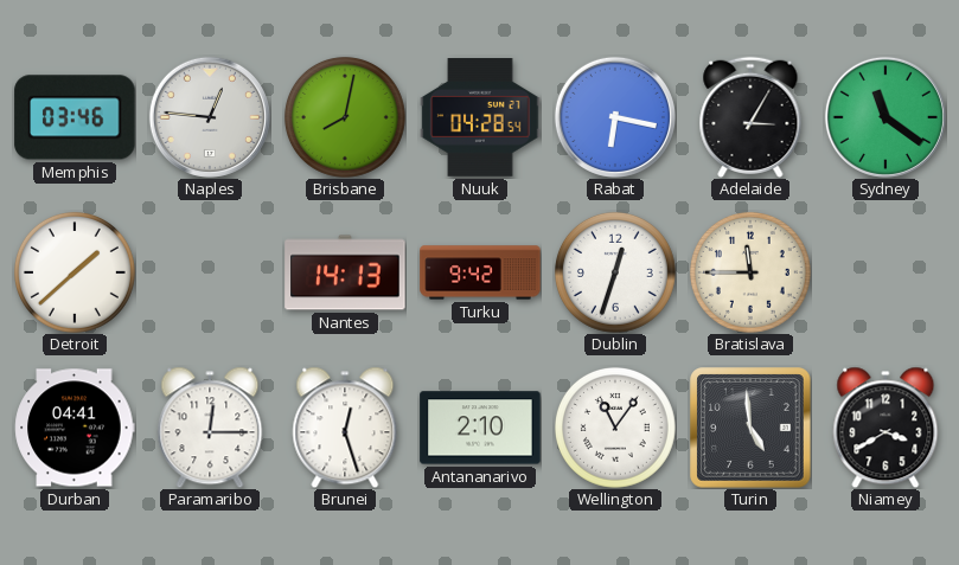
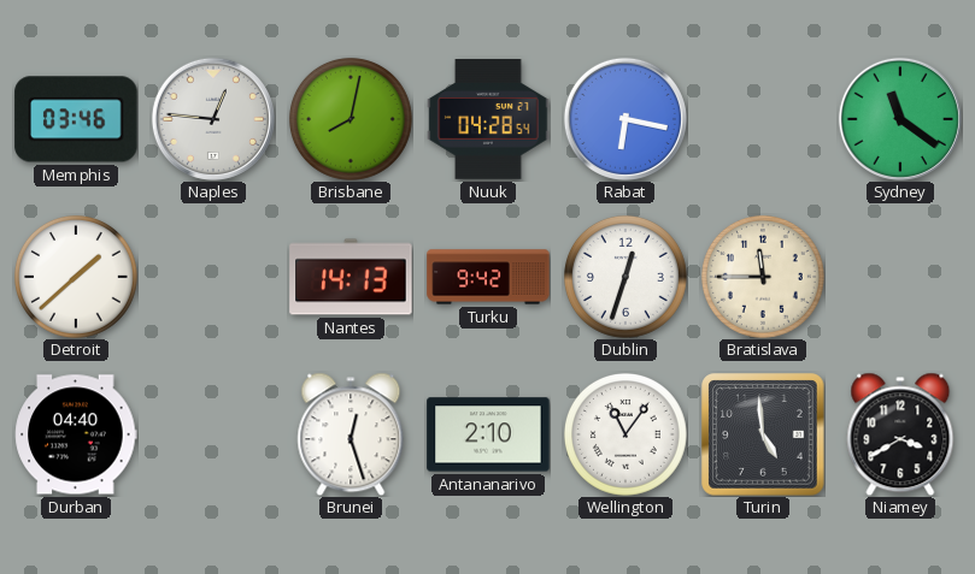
Adelaide: 3:05 -> none
Durban: 04:41 -> 04:40
Paramaribo: 12:15 -> none
